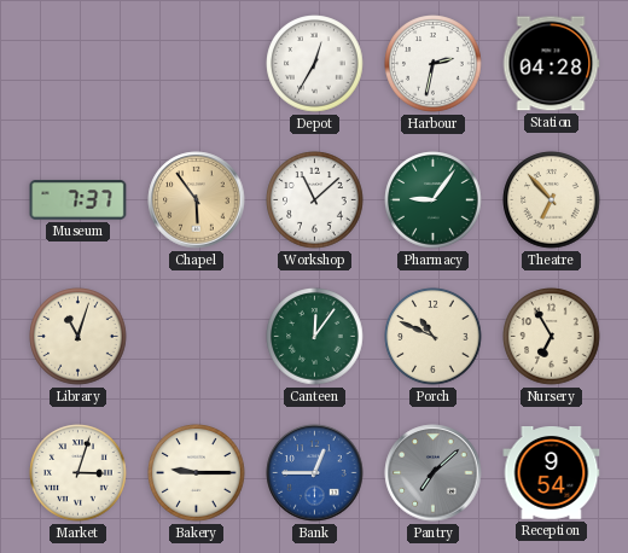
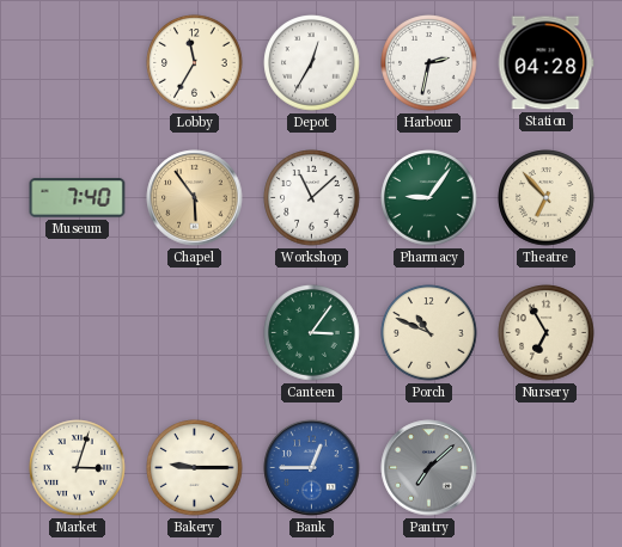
Lobby: none -> 11:35
Museum: 7:37 -> 7:40
Library: 11:03 -> none
Canteen: 12:06 -> 3:06
Reception: 9:54 -> none
